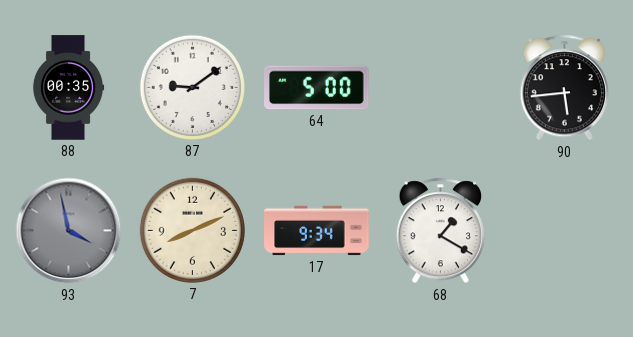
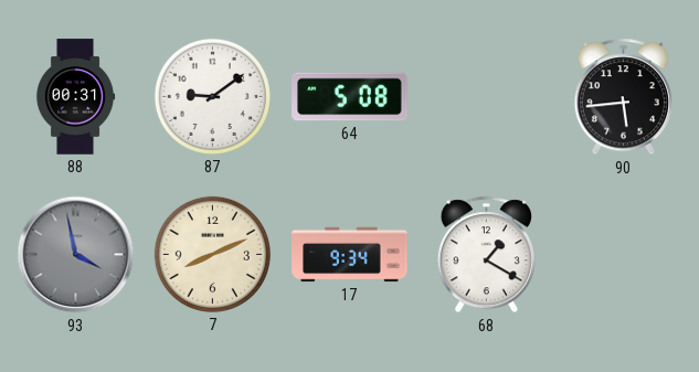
88: 00:35 -> 00:31
64: 5:00 -> 5:08
